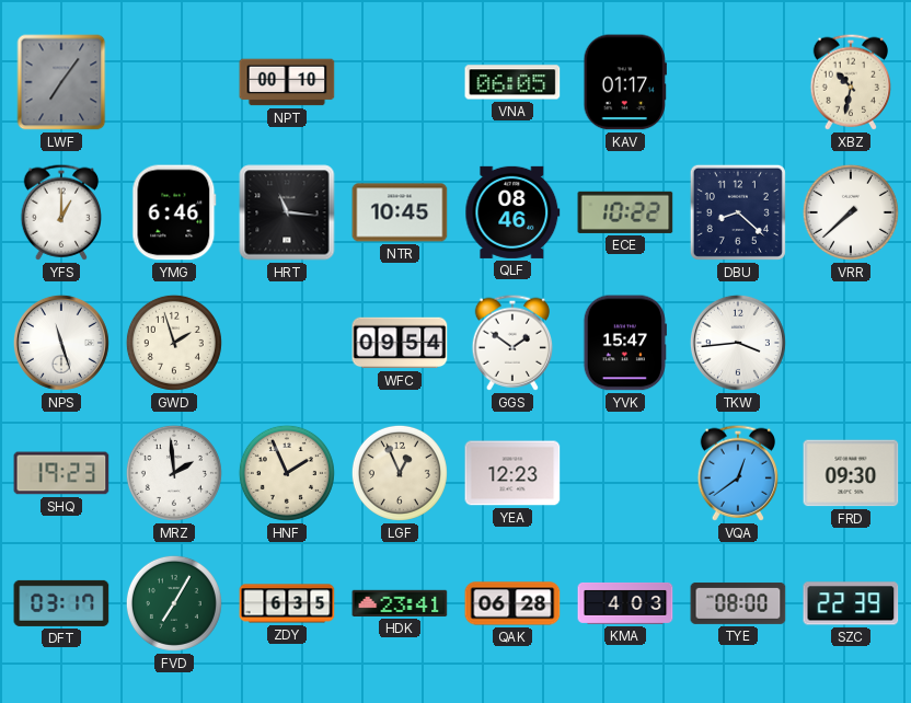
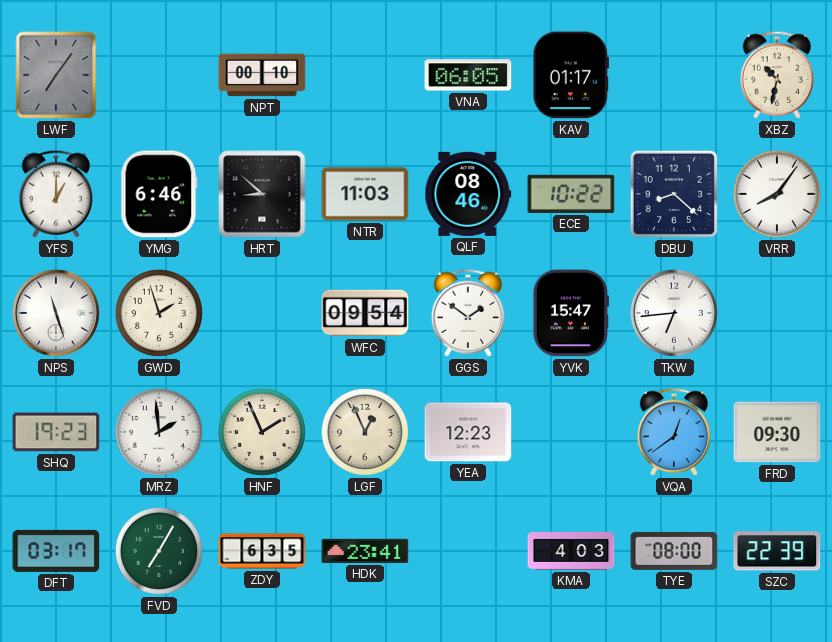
HRT: 11:16 -> 8:52
NTR: 10:45 -> 11:03
VRR: 7:38 -> 8:06
TKW: 3:44 -> 6:44
QAK: 06:28 -> none
